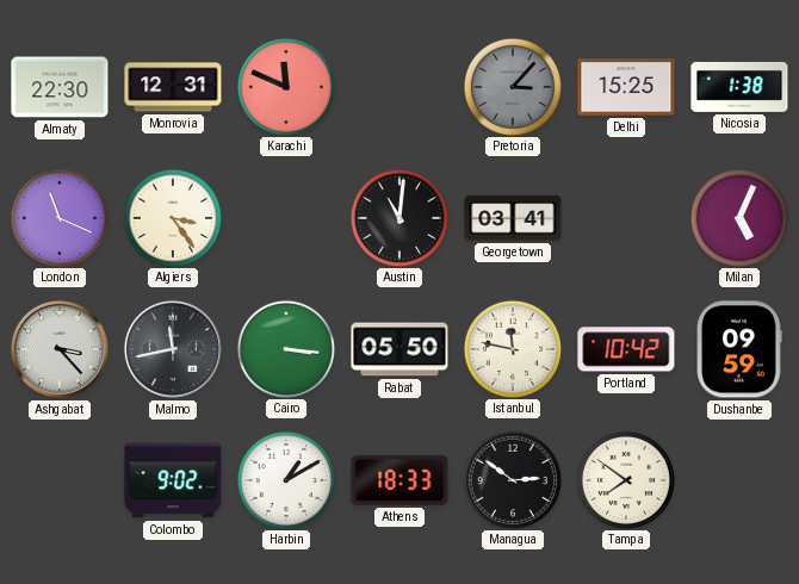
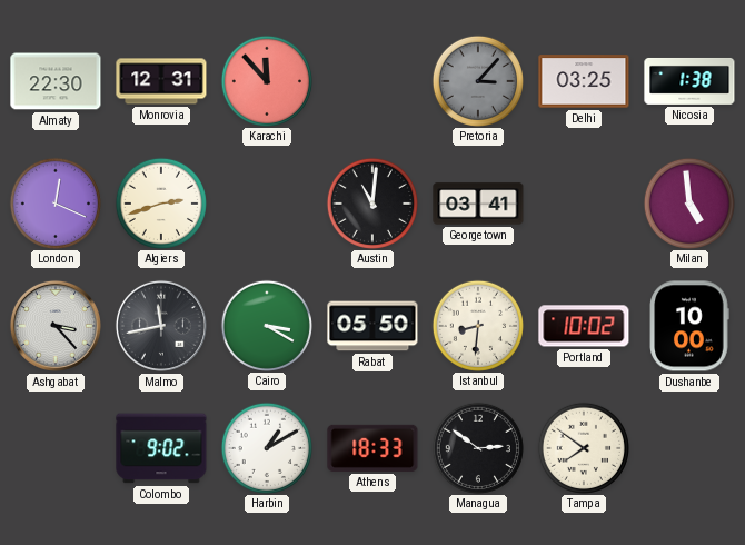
Karachi: 11:49 -> 11:53
Delhi: 15:25 -> 03:25
London: 11:19 -> 12:19
Algiers: 3:24 -> 2:42
Milan: 5:04 -> 4:59
Cairo: 3:16 -> 3:20
Istanbul: 11:47 -> 8:31
Portland: 10:42 -> 10:02
Dushanbe: 09:59 -> 10:00
